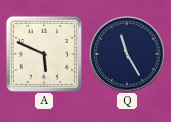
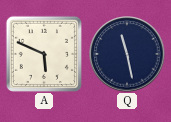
Q: 11:25 -> 11:28
